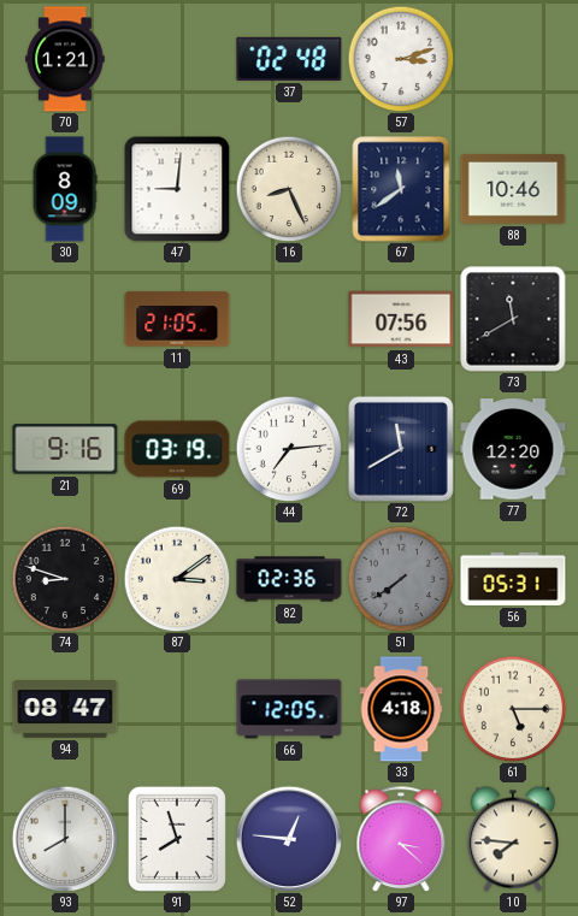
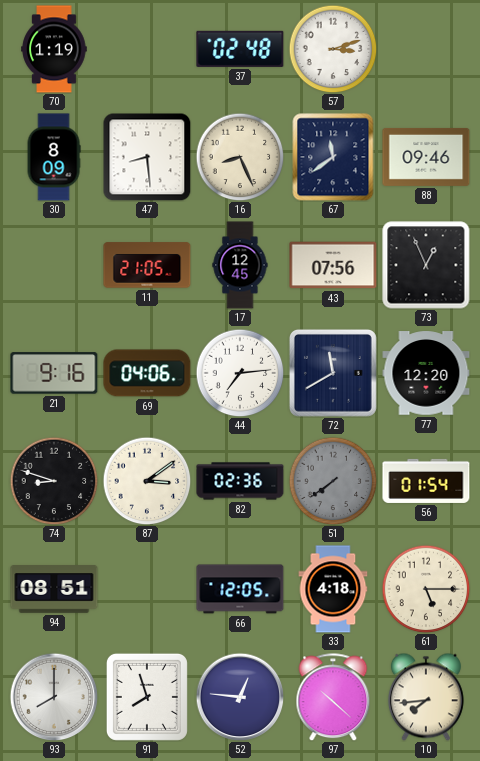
70: 1:21 -> 1:19
47: 9:01 -> 8:29
88: 10:46 -> 09:46
17: none -> 12:45
73: 11:40 -> 12:56
69: 03:19 -> 04:06
56: 05:31 -> 01:54
94: 08:47 -> 08:51
97: 3:22 -> 10:22
10: 7:46 -> 7:44
